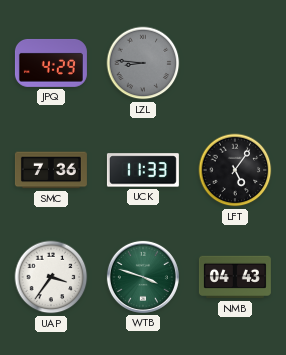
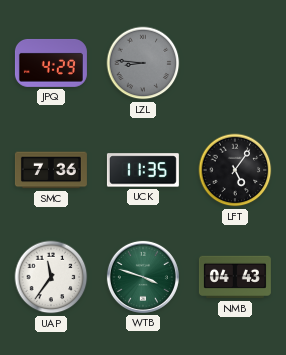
UCK: 11:33 -> 11:35
UAP: 3:36 -> 11:36
